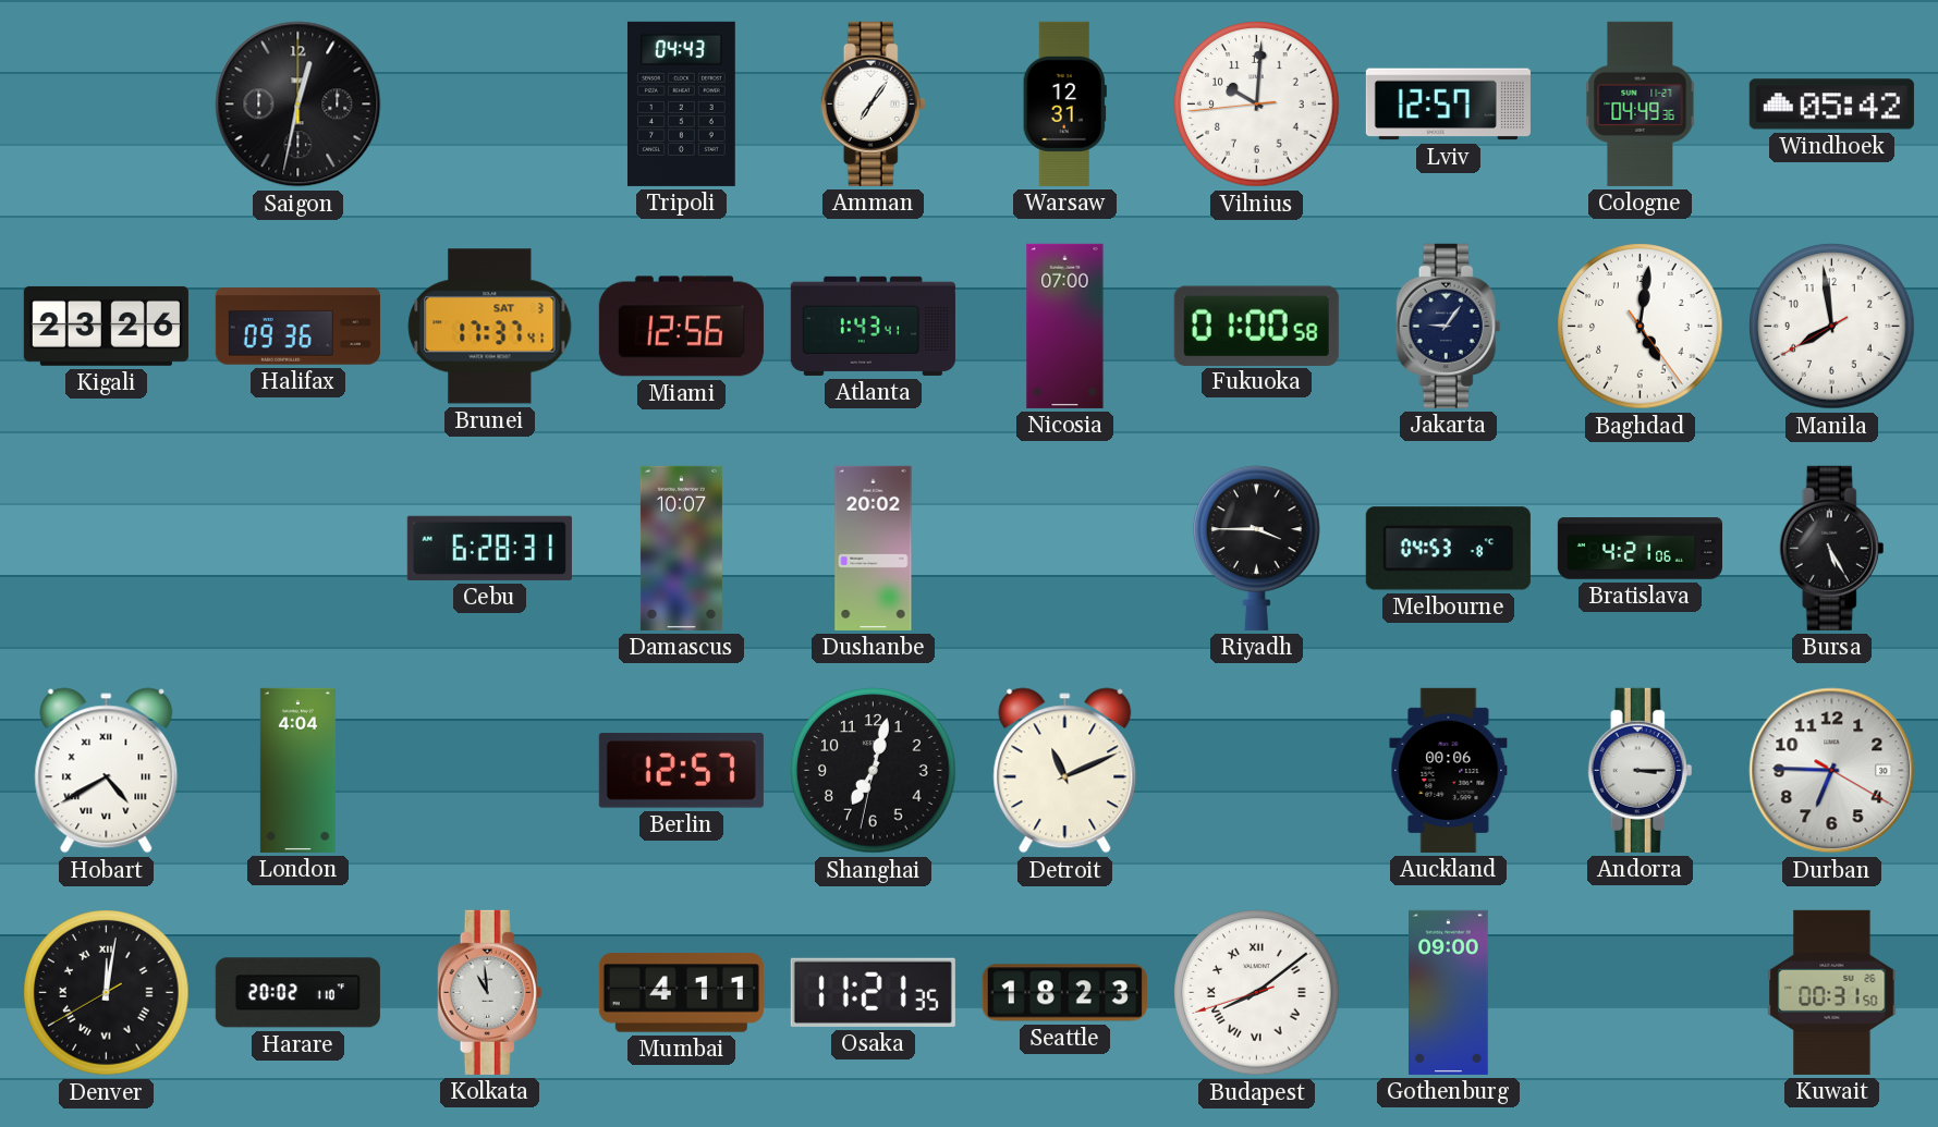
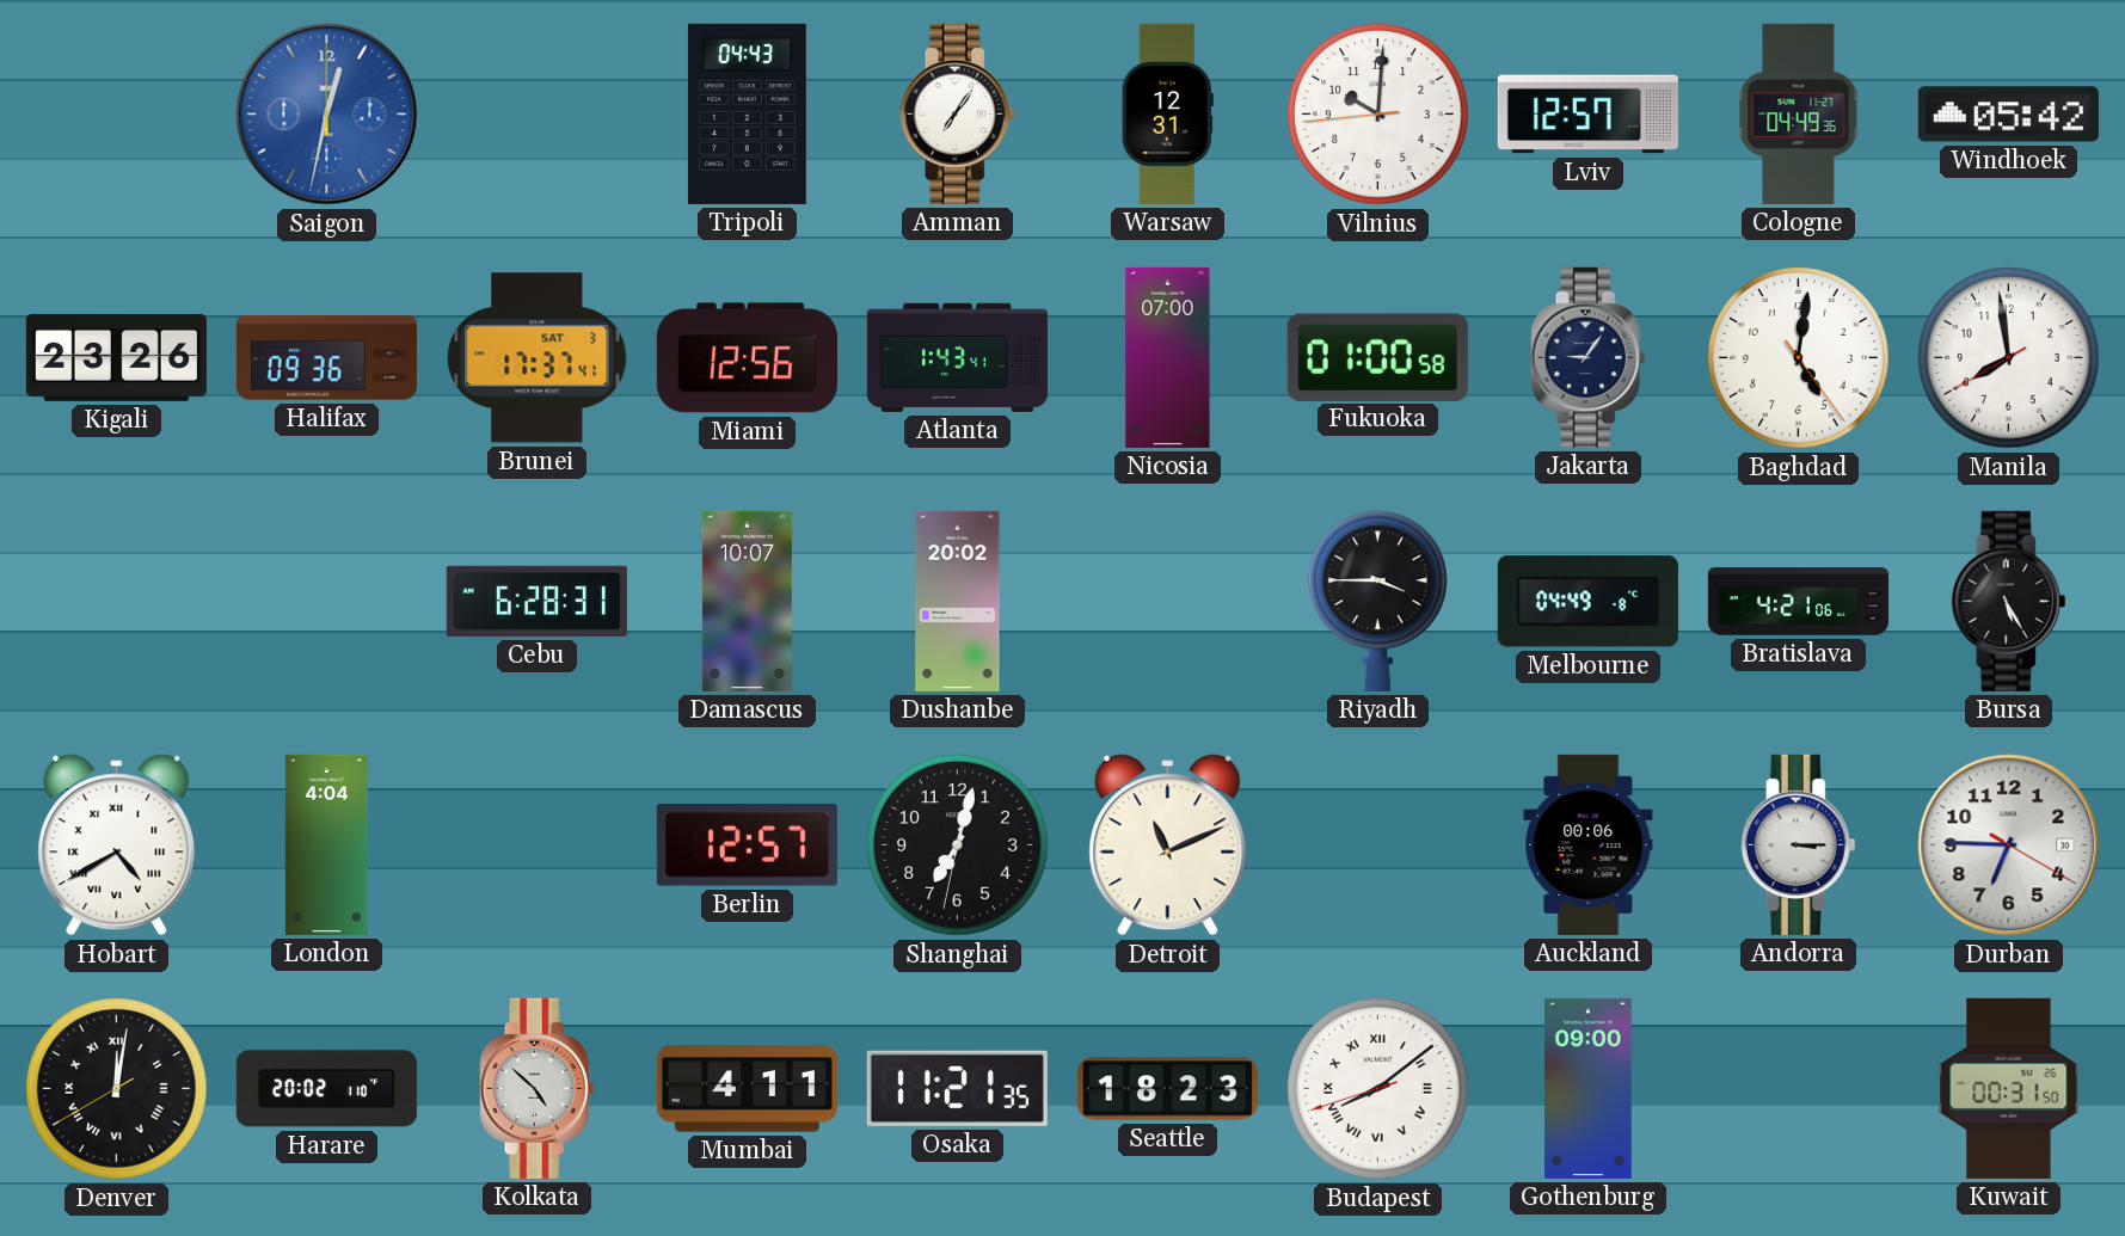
Saigon dial: black -> blue
Melbourne: 04:53 -> 04:49
Kolkata: 10:59 -> 4:52
